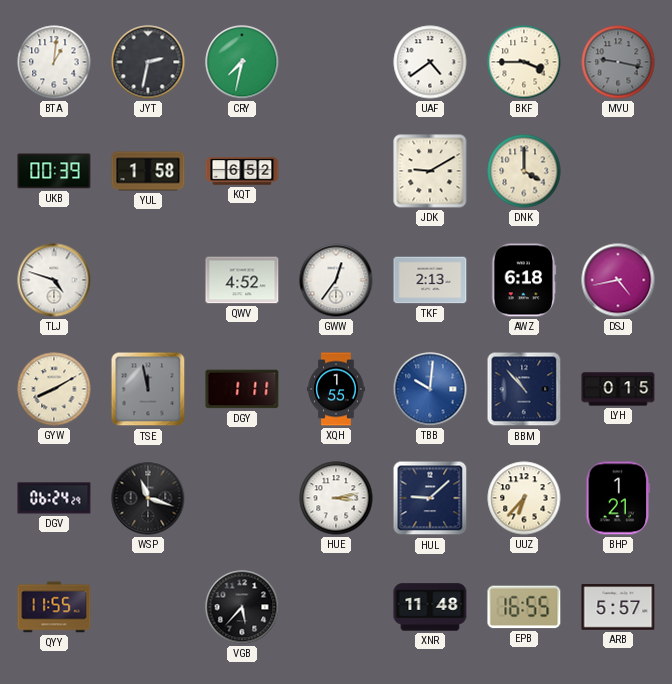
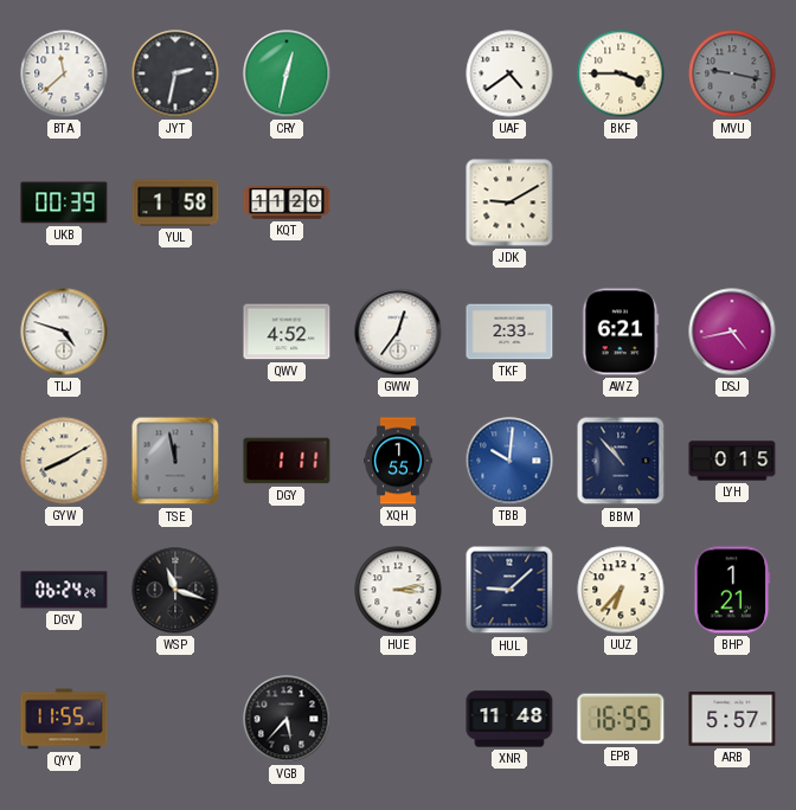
BTA: 1:01 -> 11:38
CRY: 7:32 -> 12:32
KQT: 6:52 -> 11:20
DNK: 4:00 -> none
TKF: 2:13 -> 2:33
AWZ: 6:18 -> 6:21
